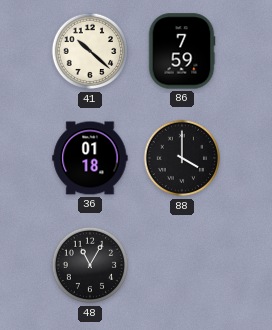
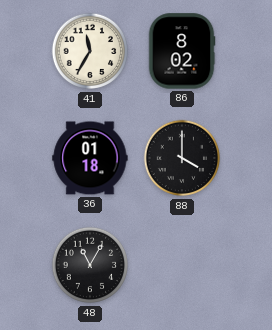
41: 10:22 -> 11:35
86: 7:59 -> 8:02
